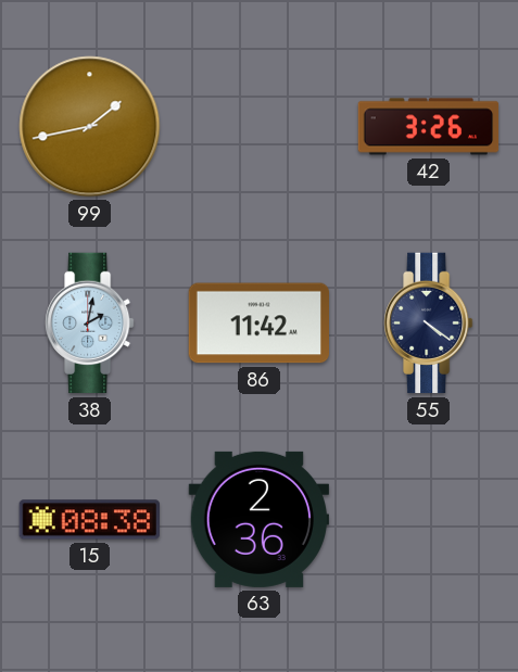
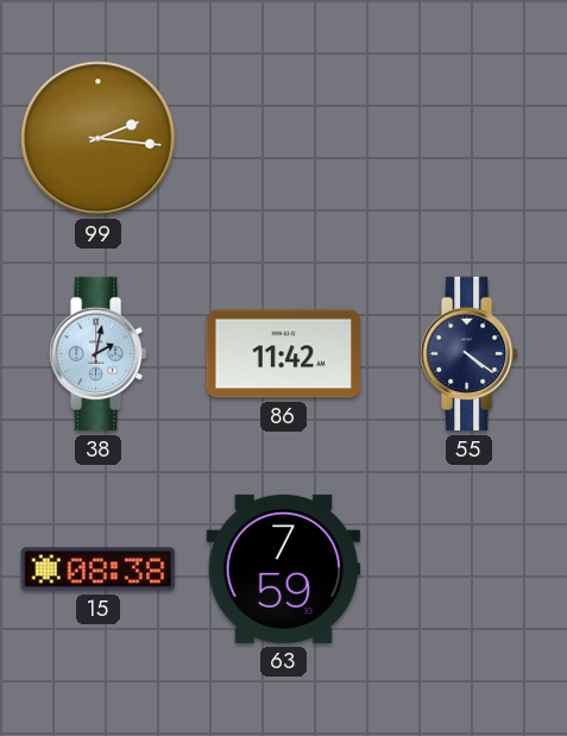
99: 1:43 -> 2:16
42: 3:26 -> none
63: 2:36 -> 7:59
